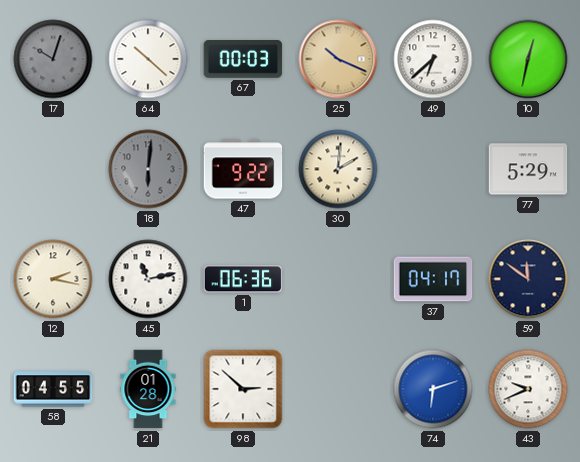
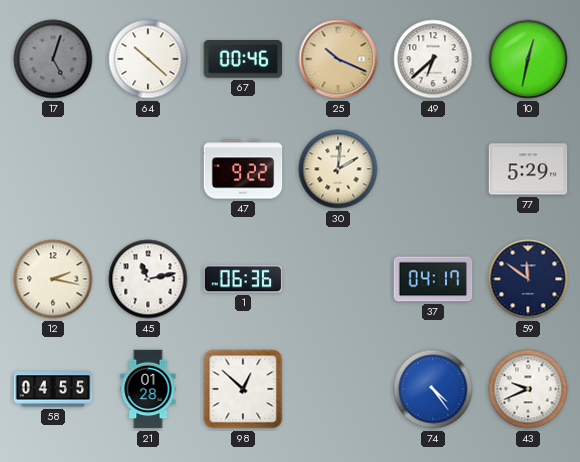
17: 10:03 -> 5:03
67: 00:03 -> 00:46
18: 6:01 -> none
98: 2:52 -> 12:52
74: 6:12 -> 4:24
